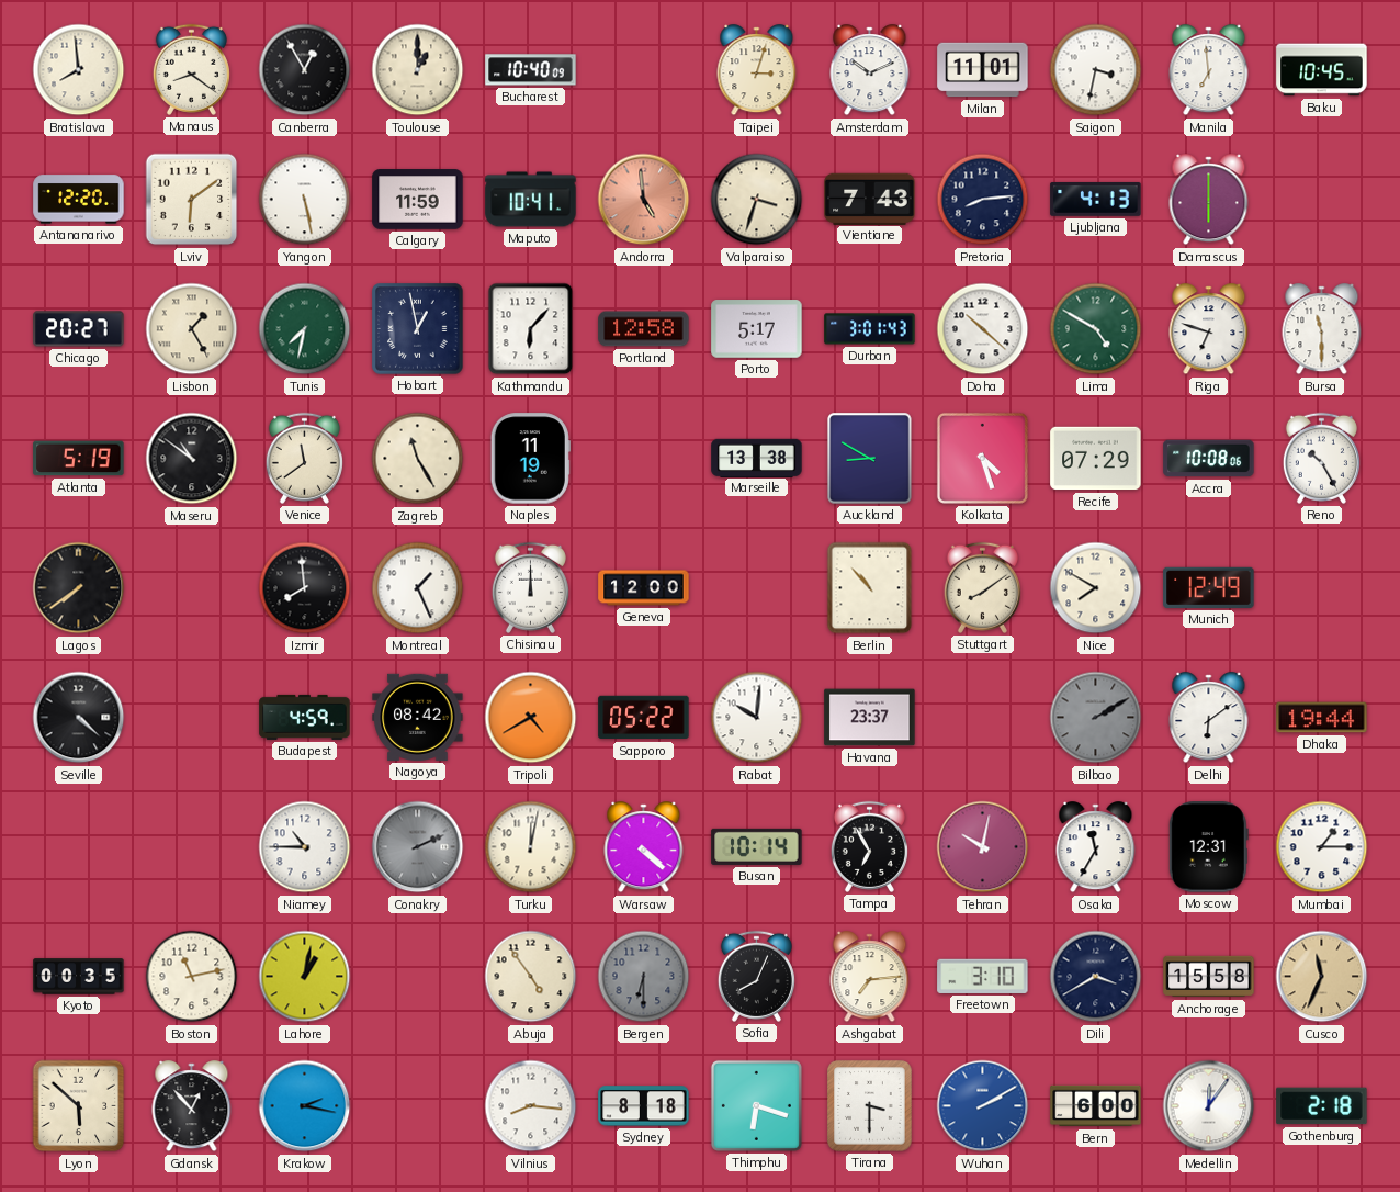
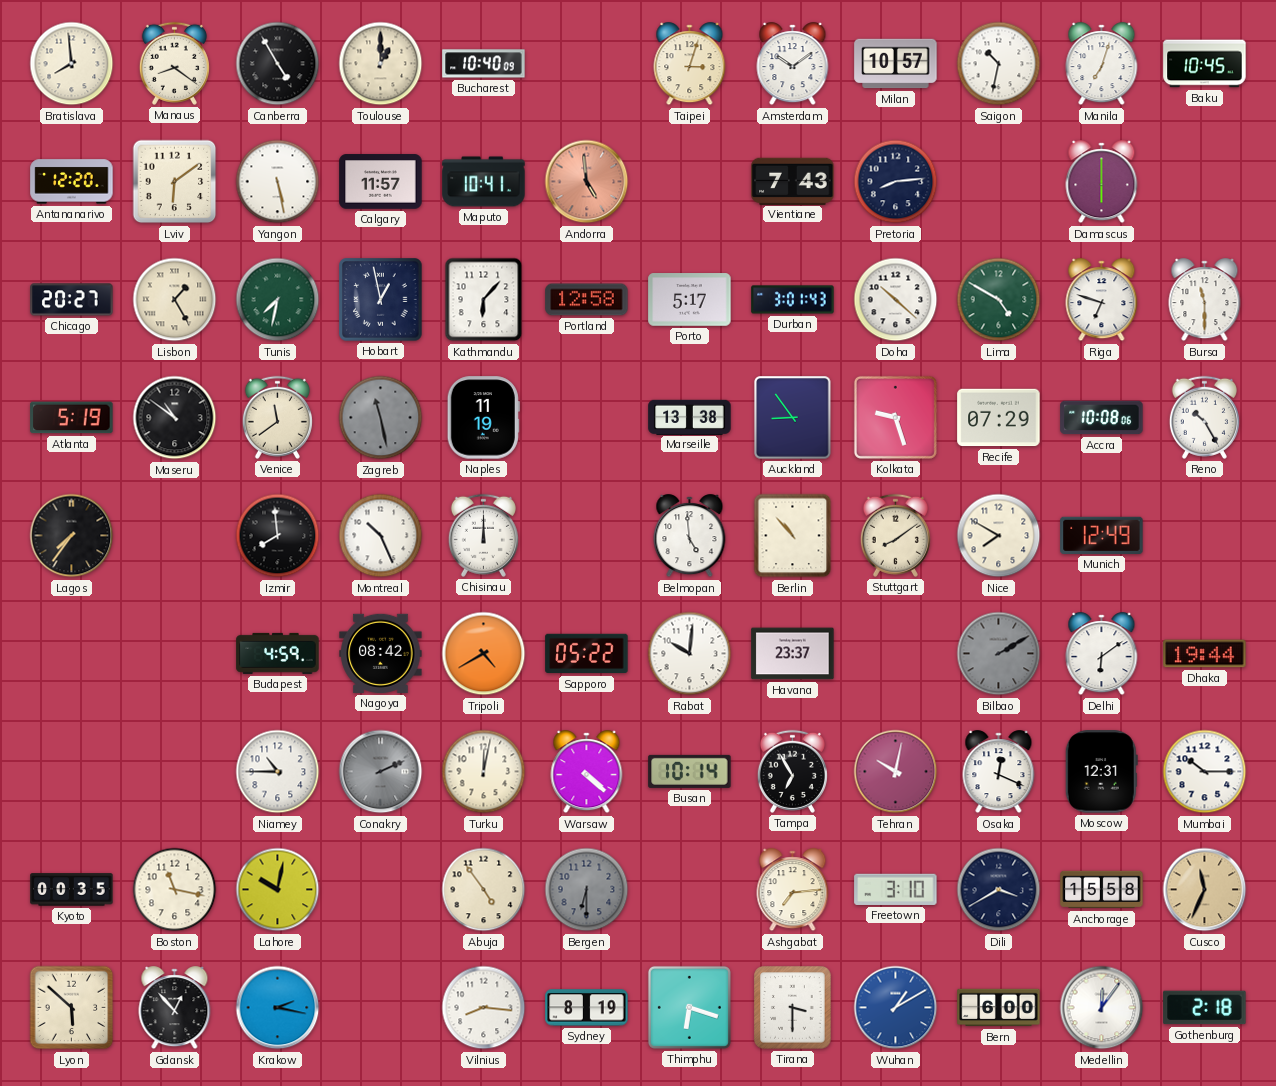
Canberra: 12:55 -> 4:55
Amsterdam: 10:11 -> 10:09
Milan: 11:01 -> 10:57
Saigon: 3:32 -> 10:32
Manila: 6:59 -> 7:03
Calgary: 11:59 -> 11:57
Valparaiso: 3:33 -> none
Ljubljana: 4:13 -> none
Zagreb: 11:25 -> 11:28
Zagreb dial: cream -> grey
Auckland: 8:50 -> 8:54
Kolkata: 4:27 -> 9:27
Lagos: 7:39 -> 7:36
Montreal: 1:26 -> 10:26
Geneva: 12:00 -> none
Belmopan: none -> 4:59
Seville: 4:22 -> none
Osaka: 11:35 -> 12:19
Mumbai: 1:15 -> 10:15
Boston: 11:13 -> 11:17
Lahore: 1:02 -> 10:02
Sofia: 8:04 -> none
Sydney: 8:18 -> 8:19
Wuhan: 2:10 -> 1:10
